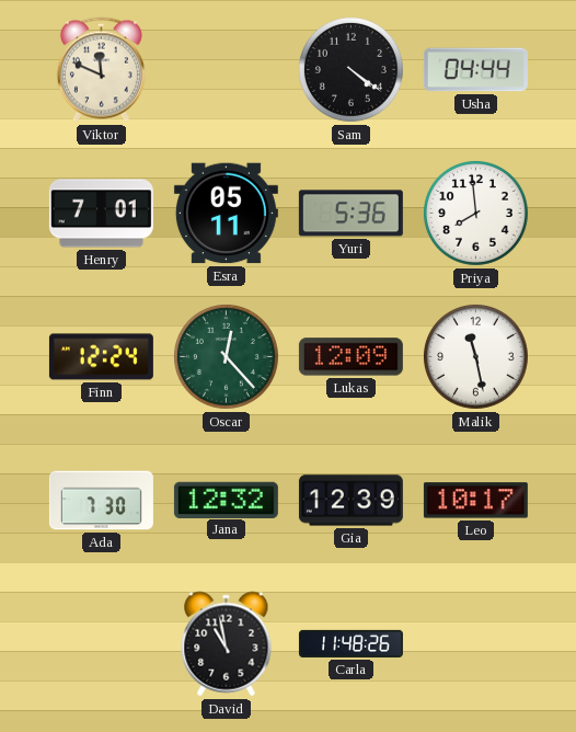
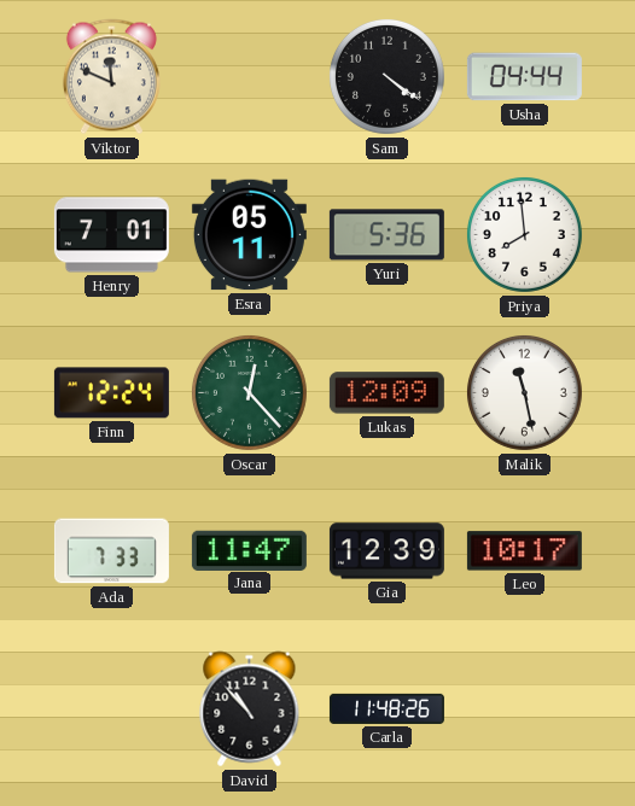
Ada: 7:30 -> 7:33
Jana: 12:32 -> 11:47
David: 10:58 -> 10:53
